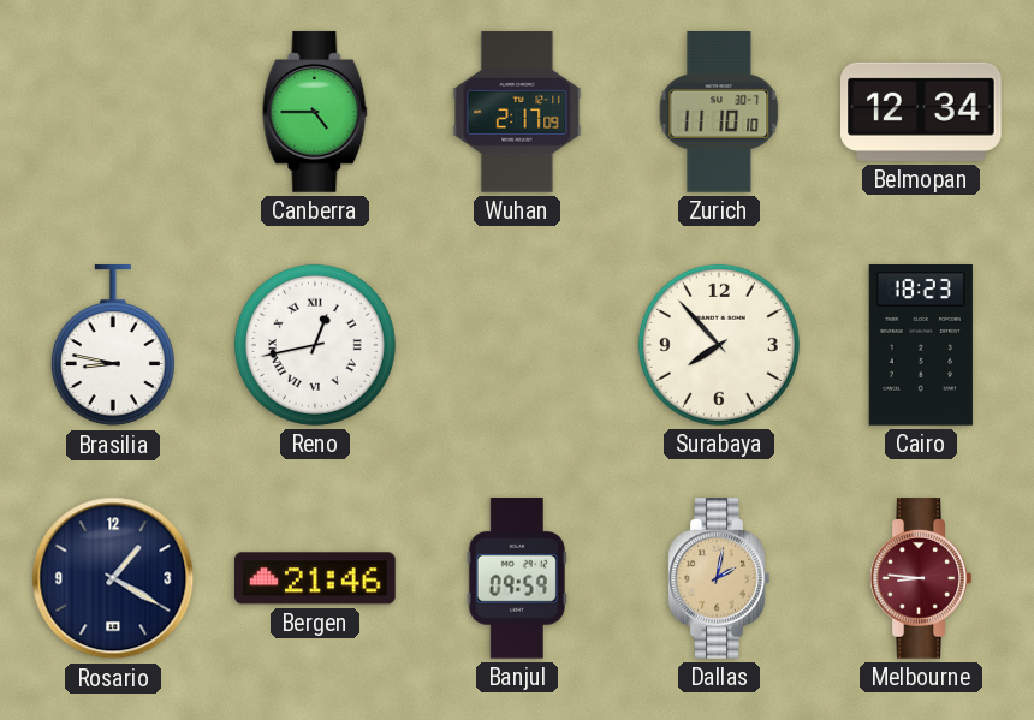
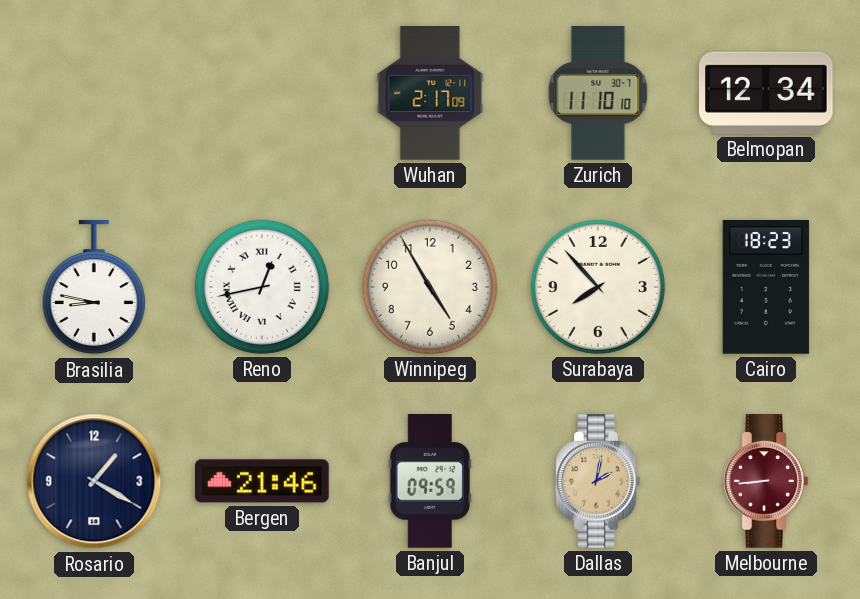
Canberra: 4:45 -> none
Winnipeg: none -> 4:55
Melbourne: 8:46 -> 8:44
